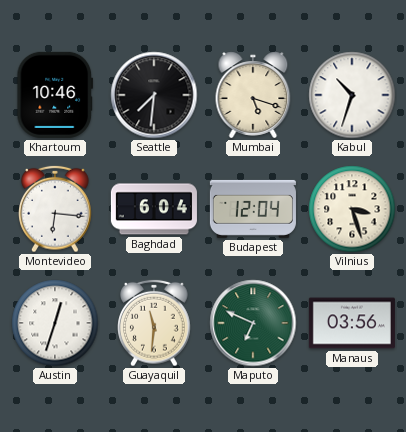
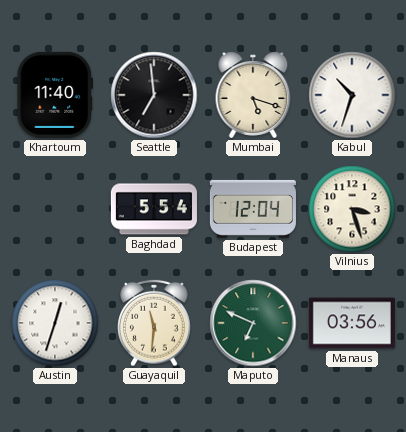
Khartoum: 10:46 -> 11:40
Seattle: 7:31 -> 6:59
Montevideo: 6:16 -> none
Baghdad: 6:04 -> 5:54
